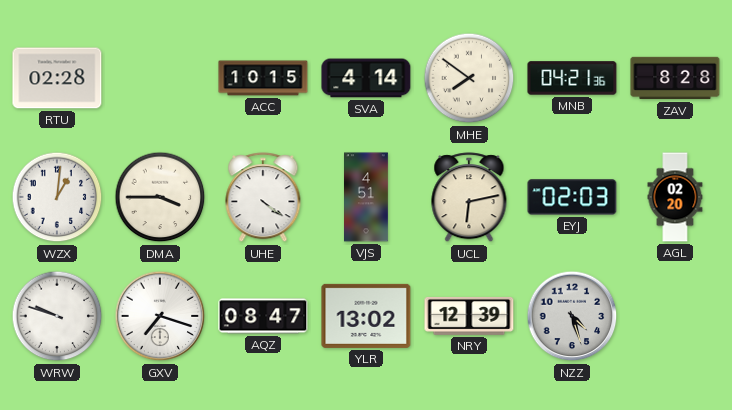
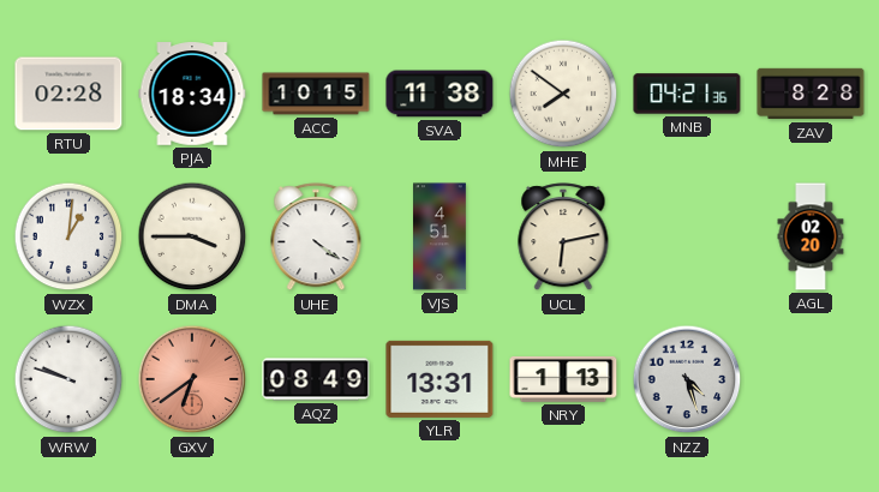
PJA: none -> 18:34
SVA: 4:14 -> 11:38
EYJ: 02:03 -> none
GXV: 7:18 -> 6:39
GXV dial: white -> salmon
AQZ: 08:47 -> 08:49
YLR: 13:02 -> 13:31
NRY: 12:39 -> 1:13
